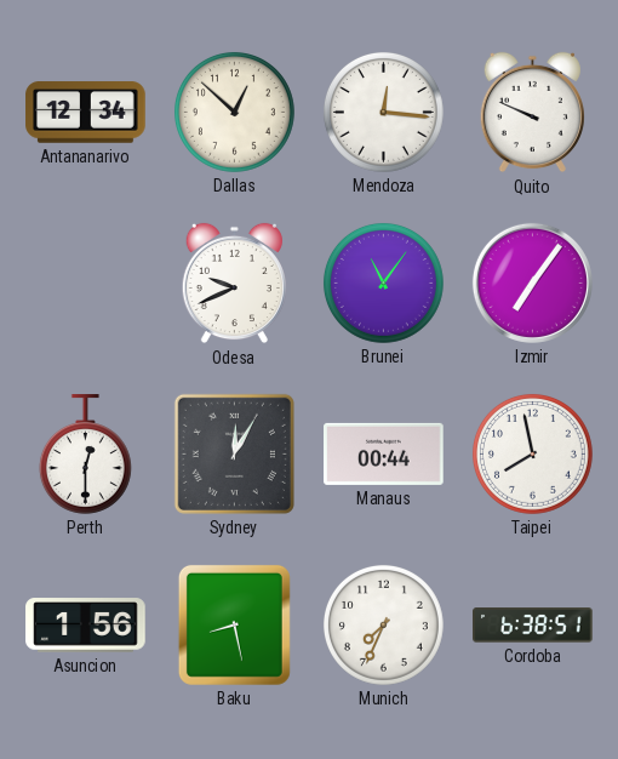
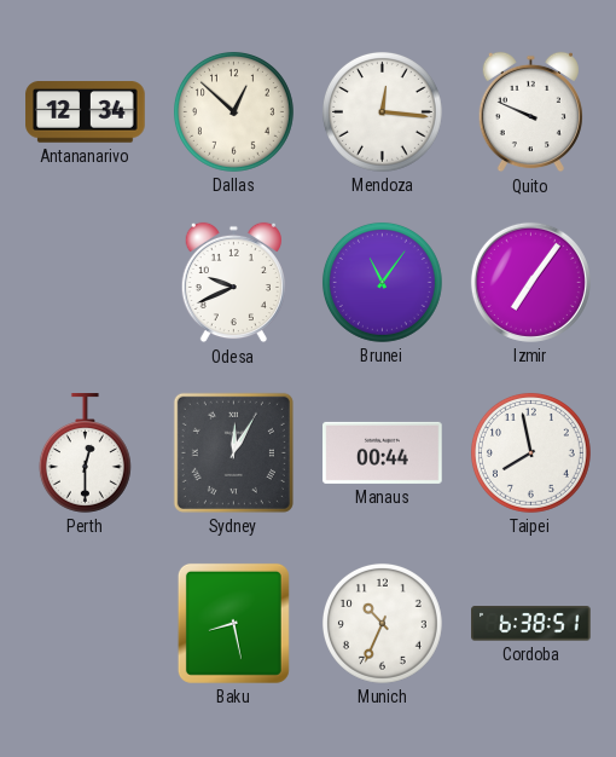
Asuncion: 1:56 -> none
Munich: 7:34 -> 10:34
